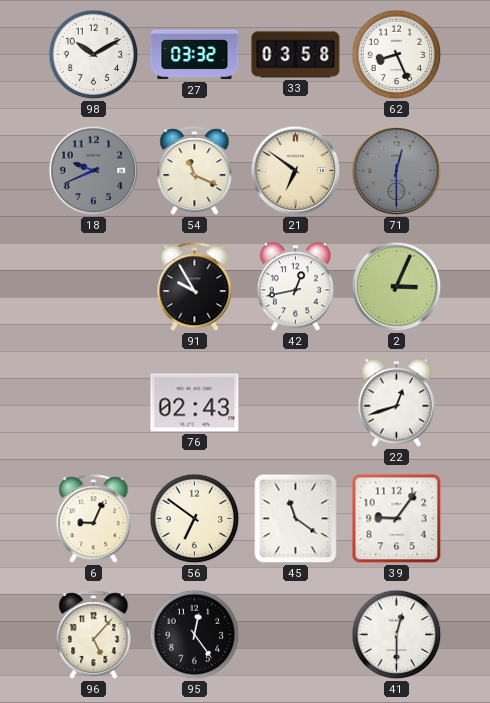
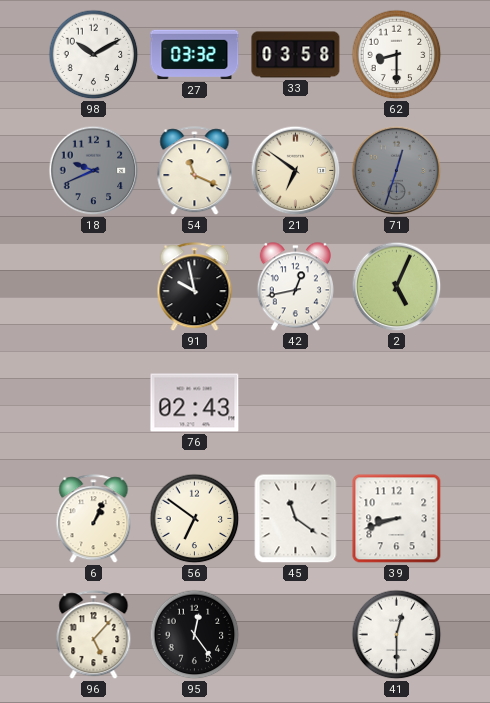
62: 8:26 -> 8:30
71: 12:30 -> 12:33
91: 9:55 -> 9:58
2: 3:04 -> 5:04
22: 12:42 -> none
6: 9:04 -> 1:04
39: 9:06 -> 8:42
